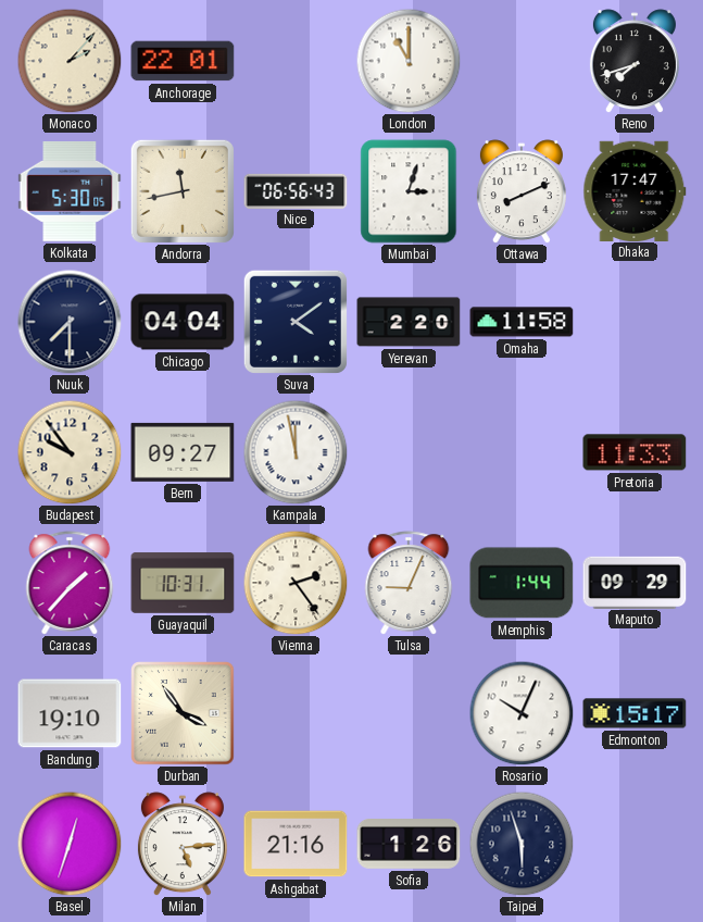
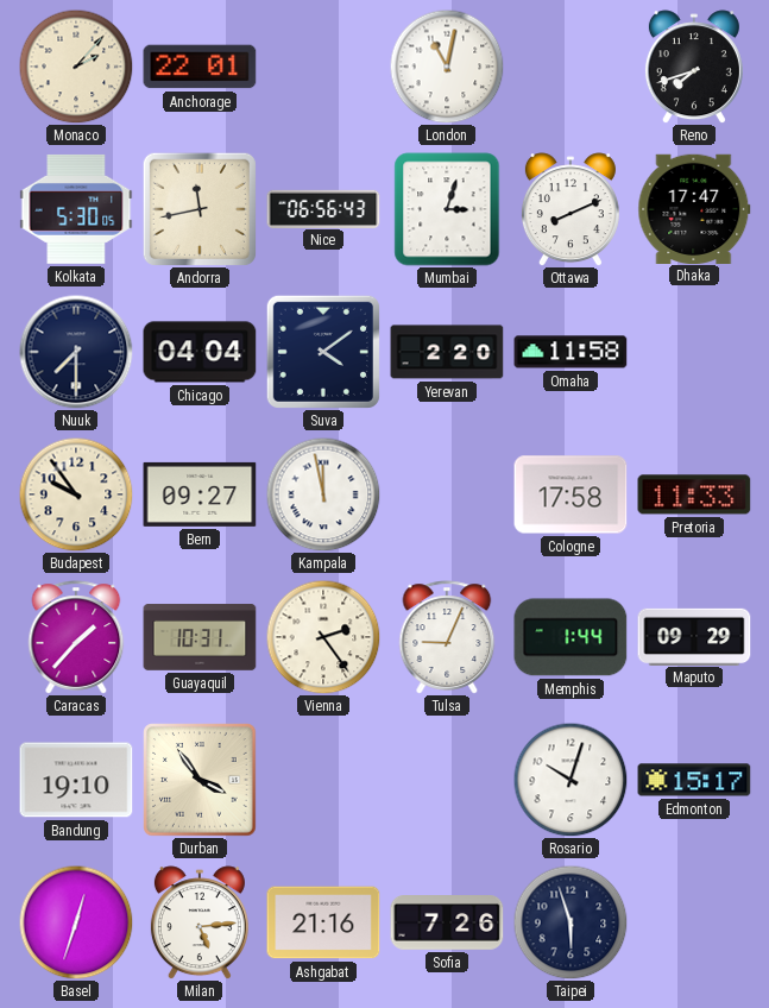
London: 11:00 -> 11:02
Cologne: none -> 17:58
Rosario: 10:04 -> 10:03
Sofia: 1:26 -> 7:26
